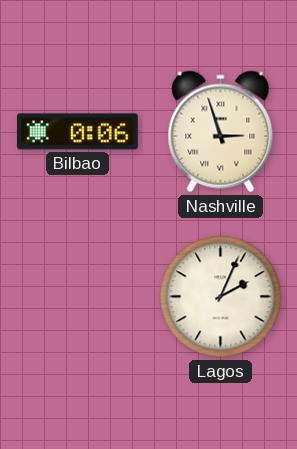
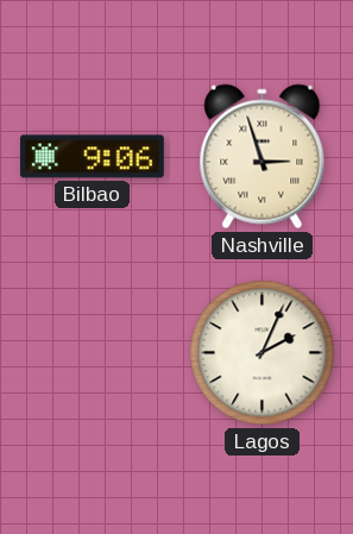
Bilbao: 0:06 -> 9:06
